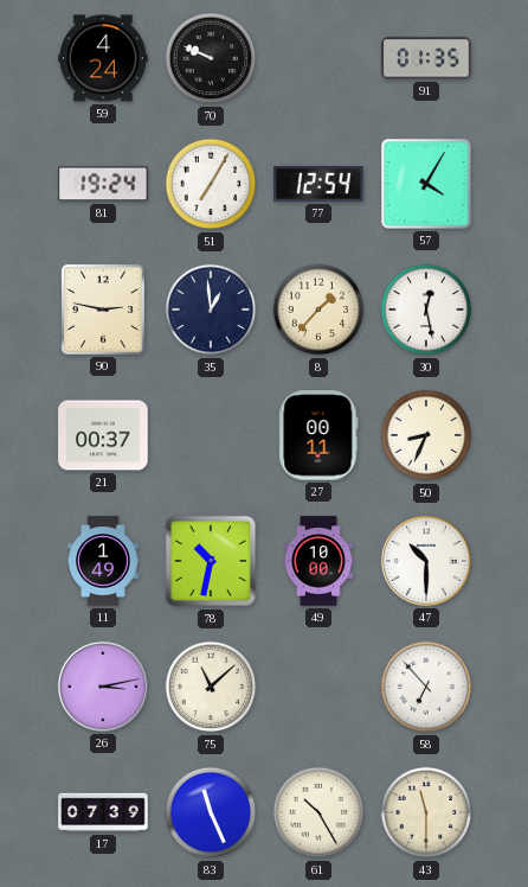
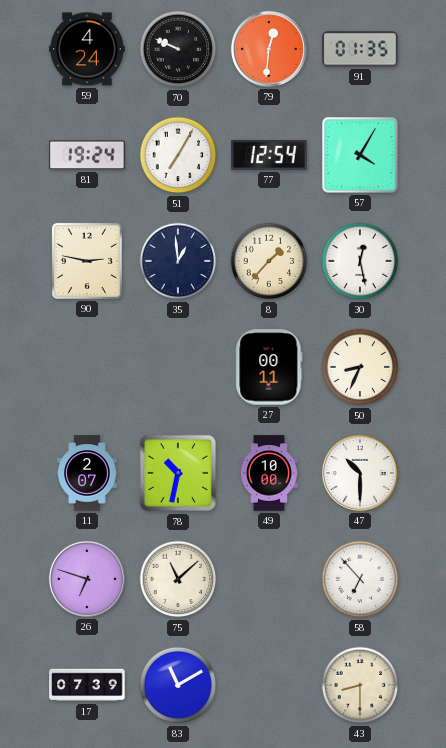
79: none -> 12:31
21: 00:37 -> none
11: 1:49 -> 2:07
26: 3:13 -> 6:48
83: 11:26 -> 11:10
61: 10:25 -> none
43: 11:30 -> 8:30
